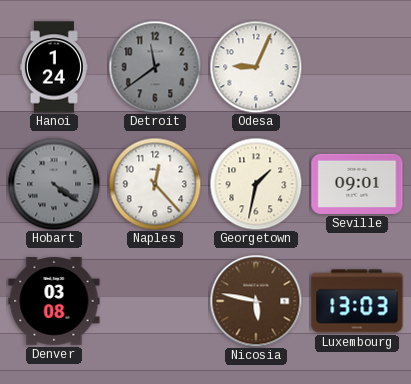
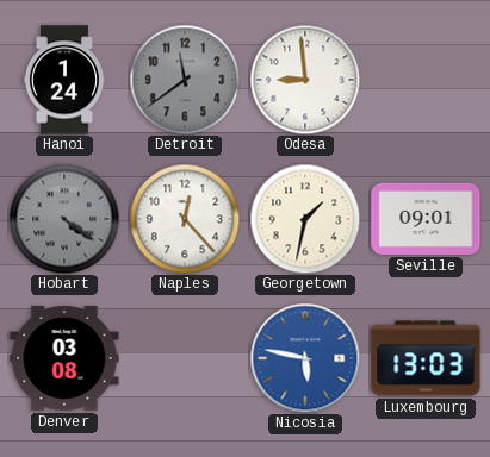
Odesa: 9:04 -> 8:59
Nicosia dial: brown -> blue
